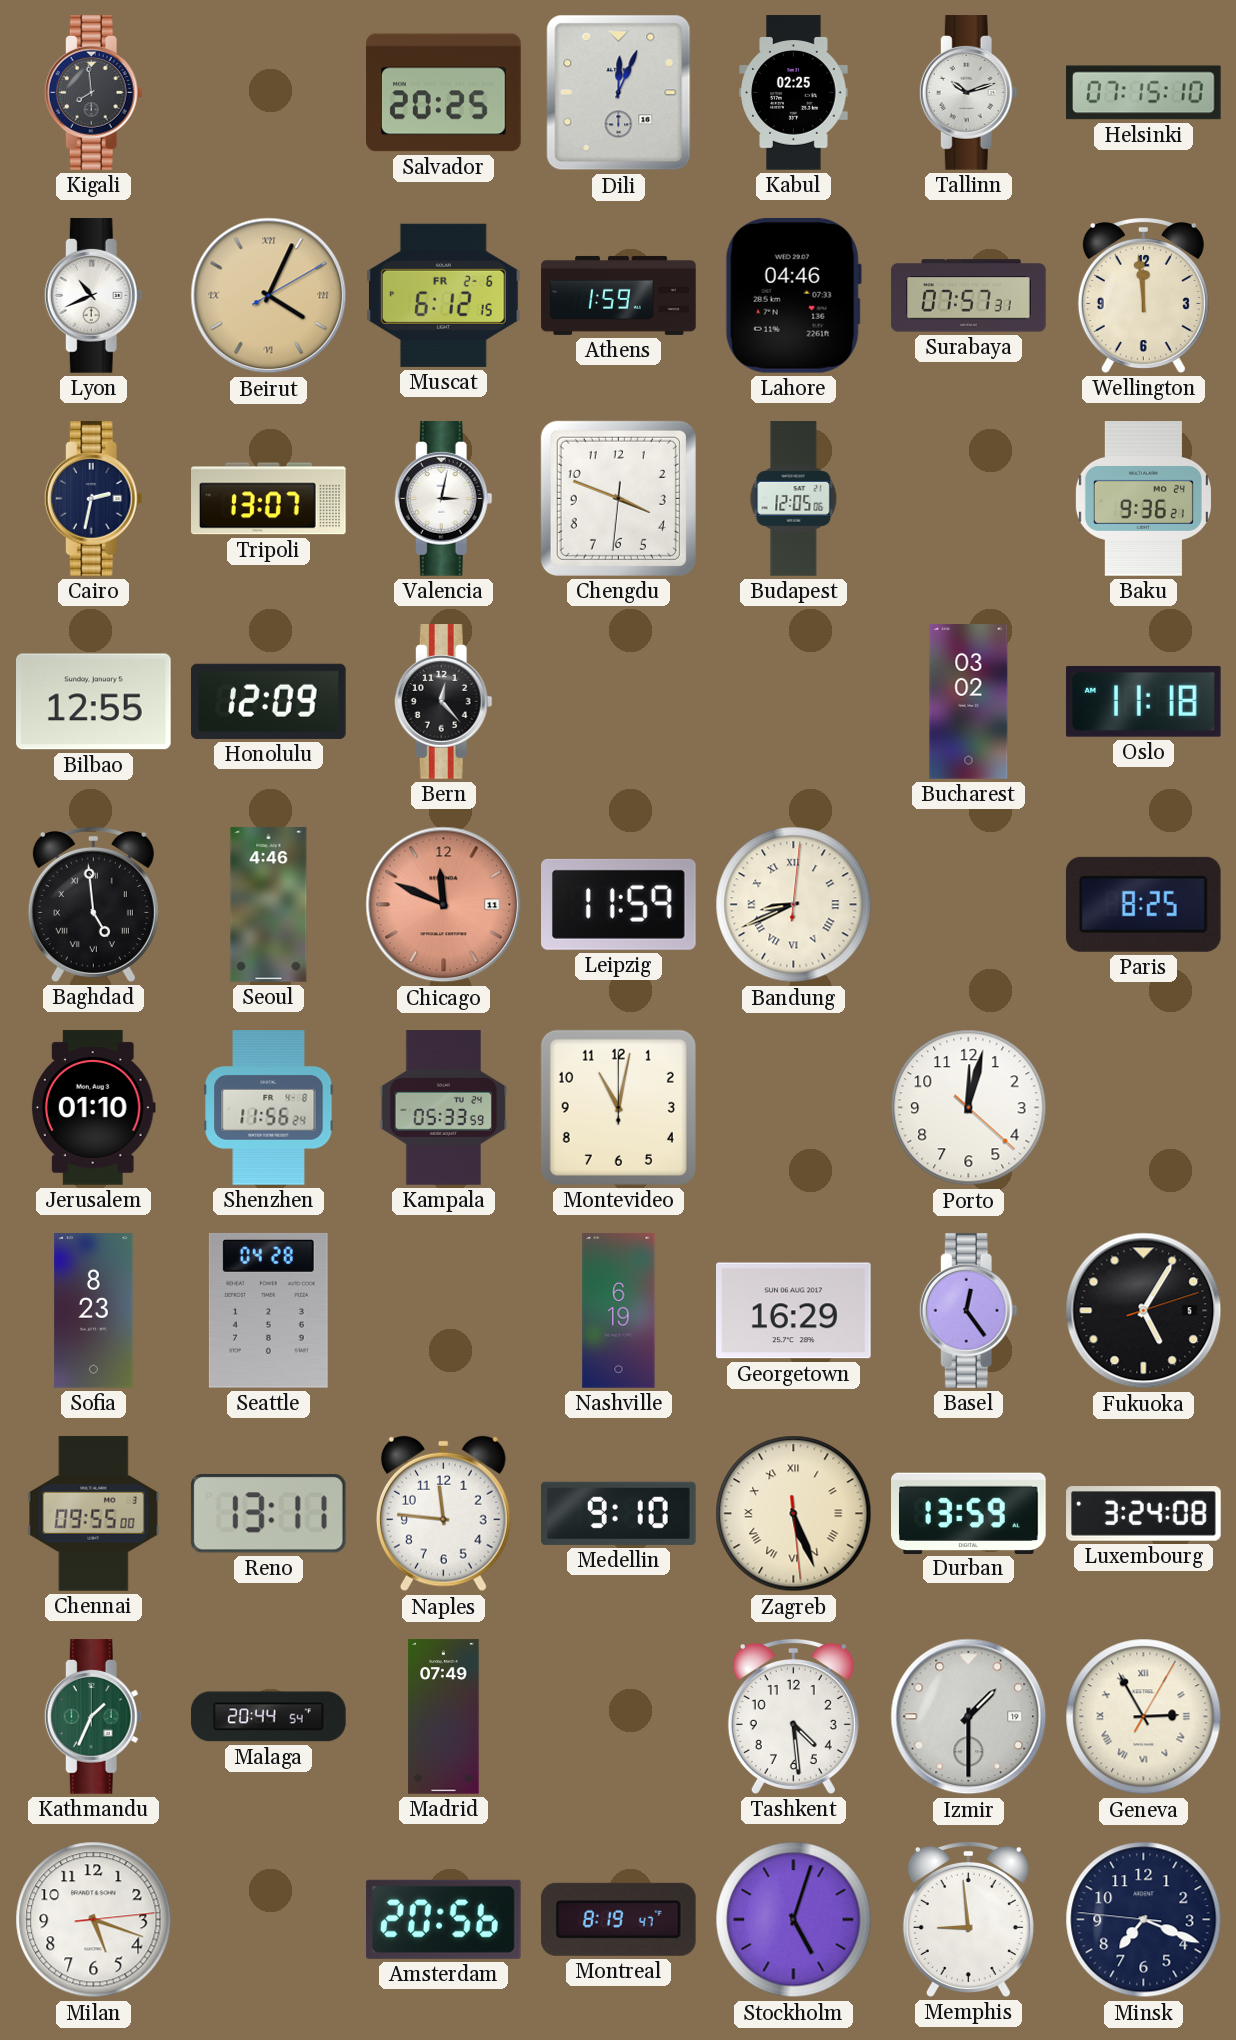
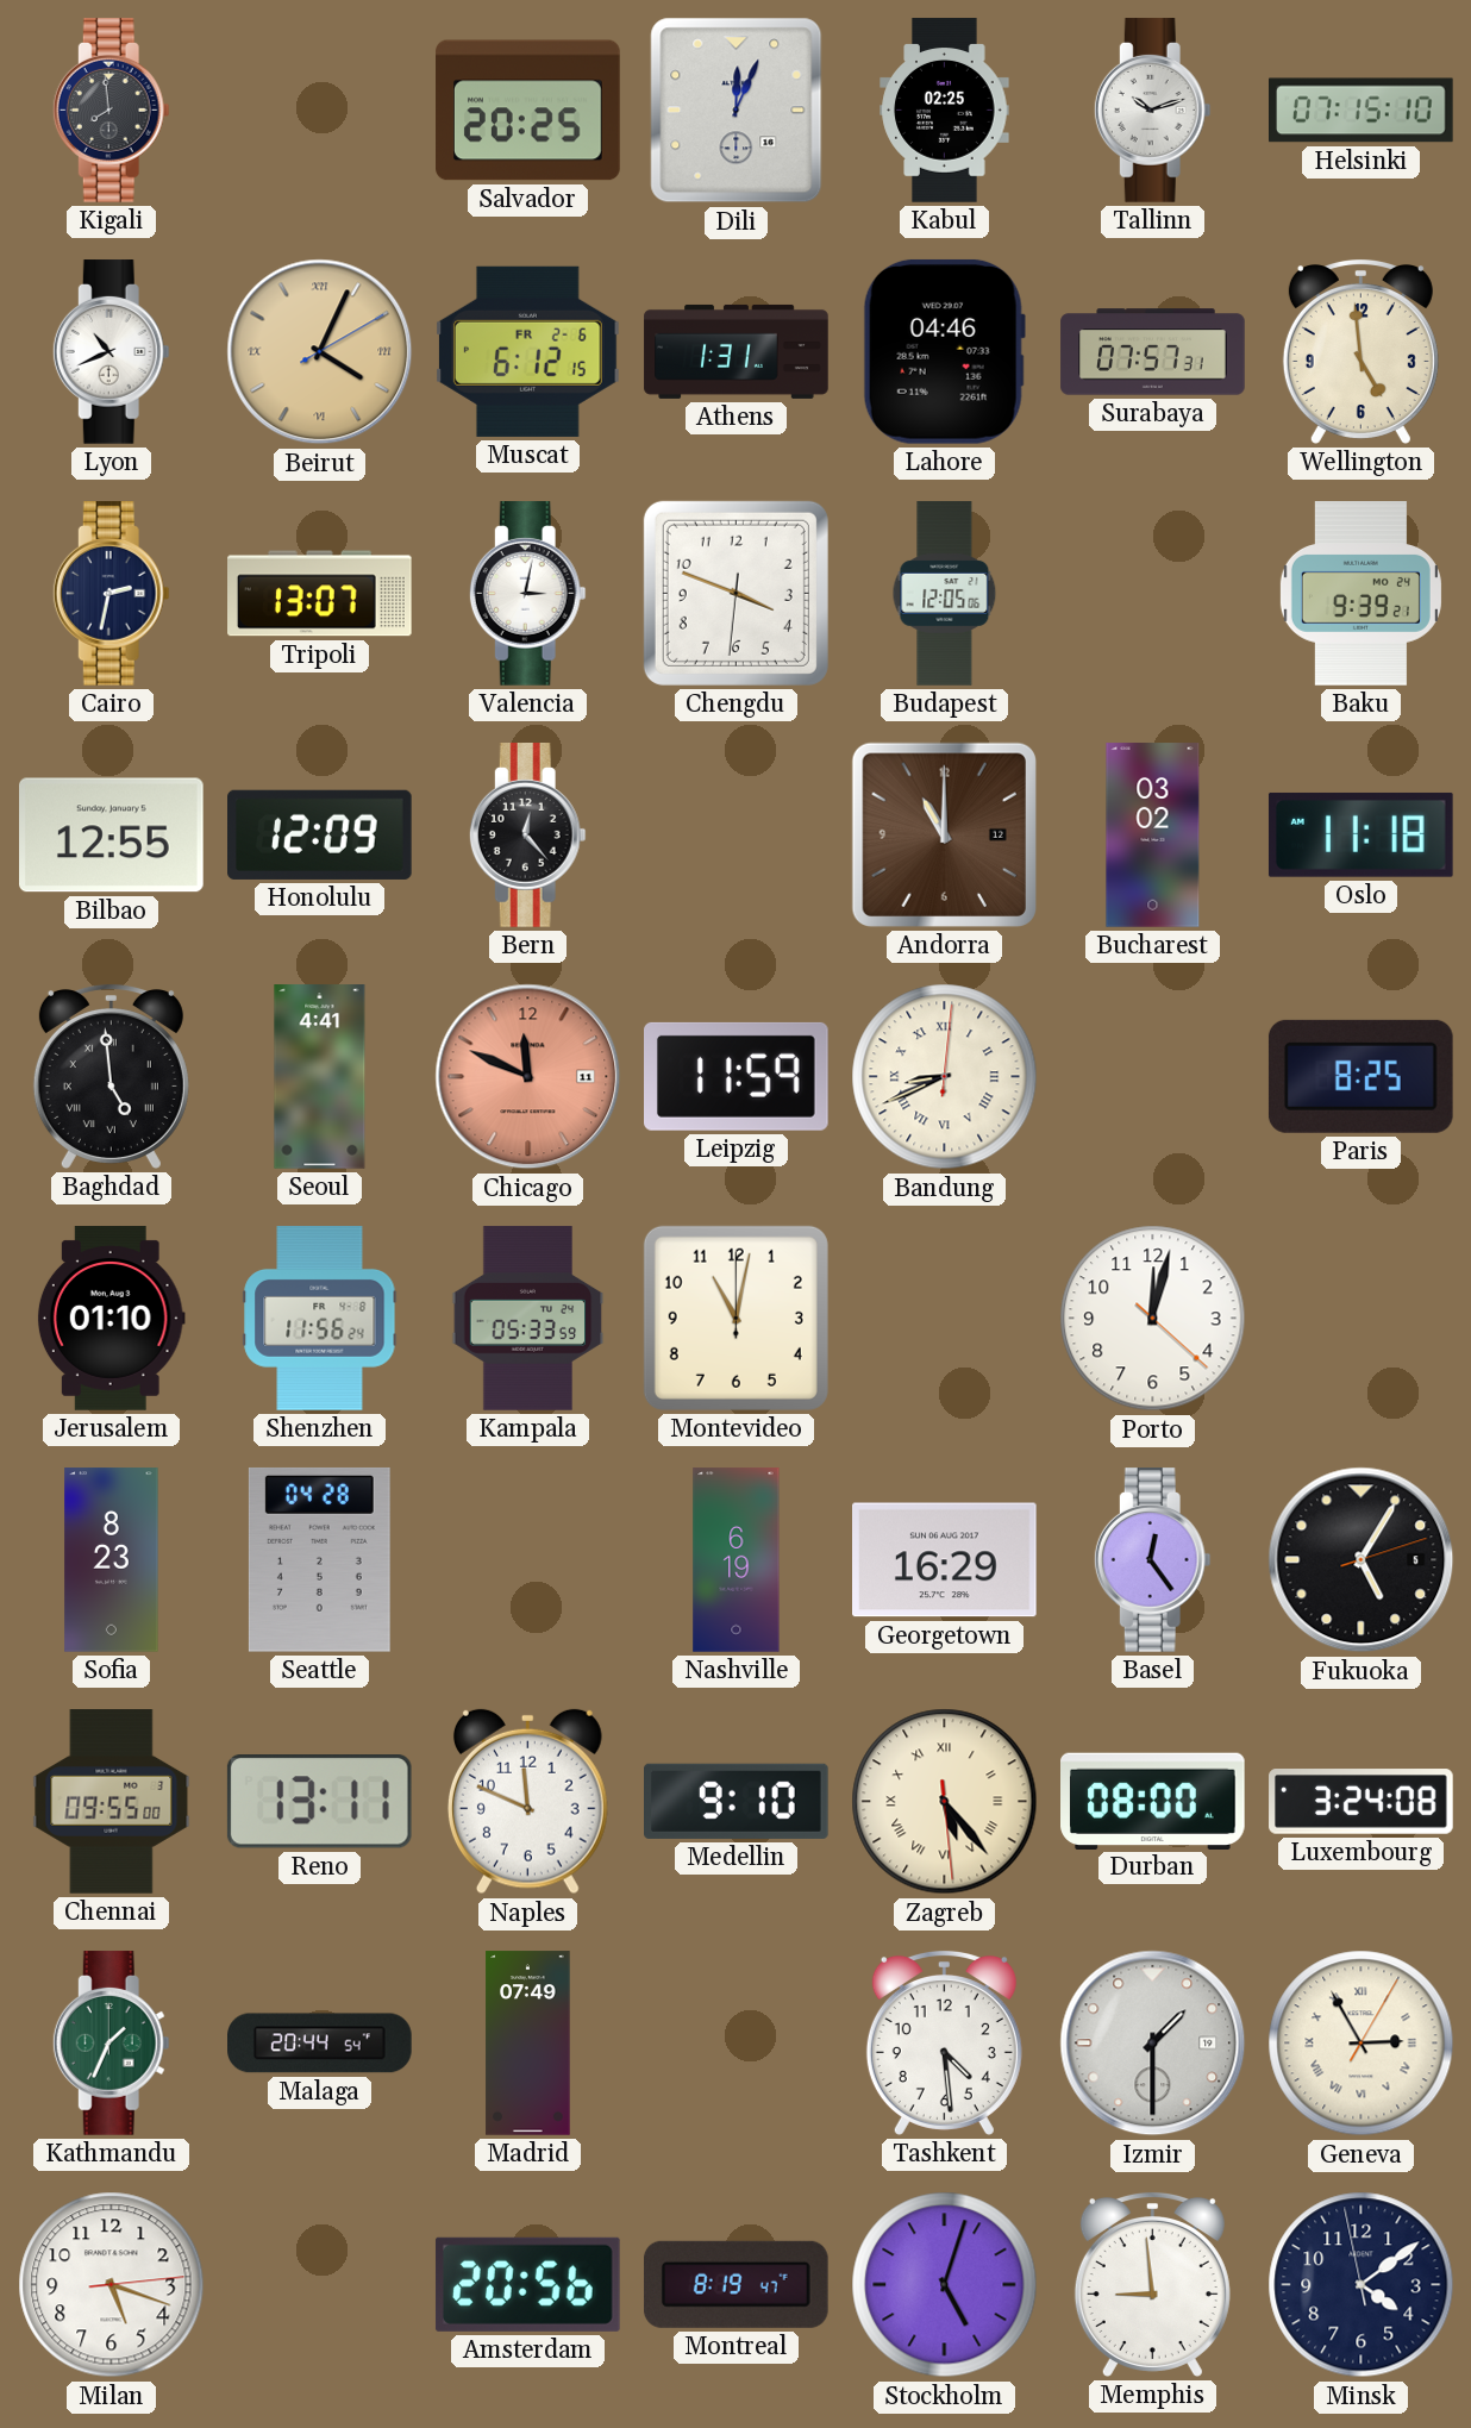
Athens: 1:59 -> 1:31
Wellington: 11:59 -> 4:59
Baku: 9:36 -> 9:39
Andorra: none -> 11:00
Seoul: 4:46 -> 4:41
Naples: 11:46 -> 11:49
Zagreb: 5:26 -> 5:23
Durban: 13:59 -> 08:00
Minsk: 7:18 -> 4:08
